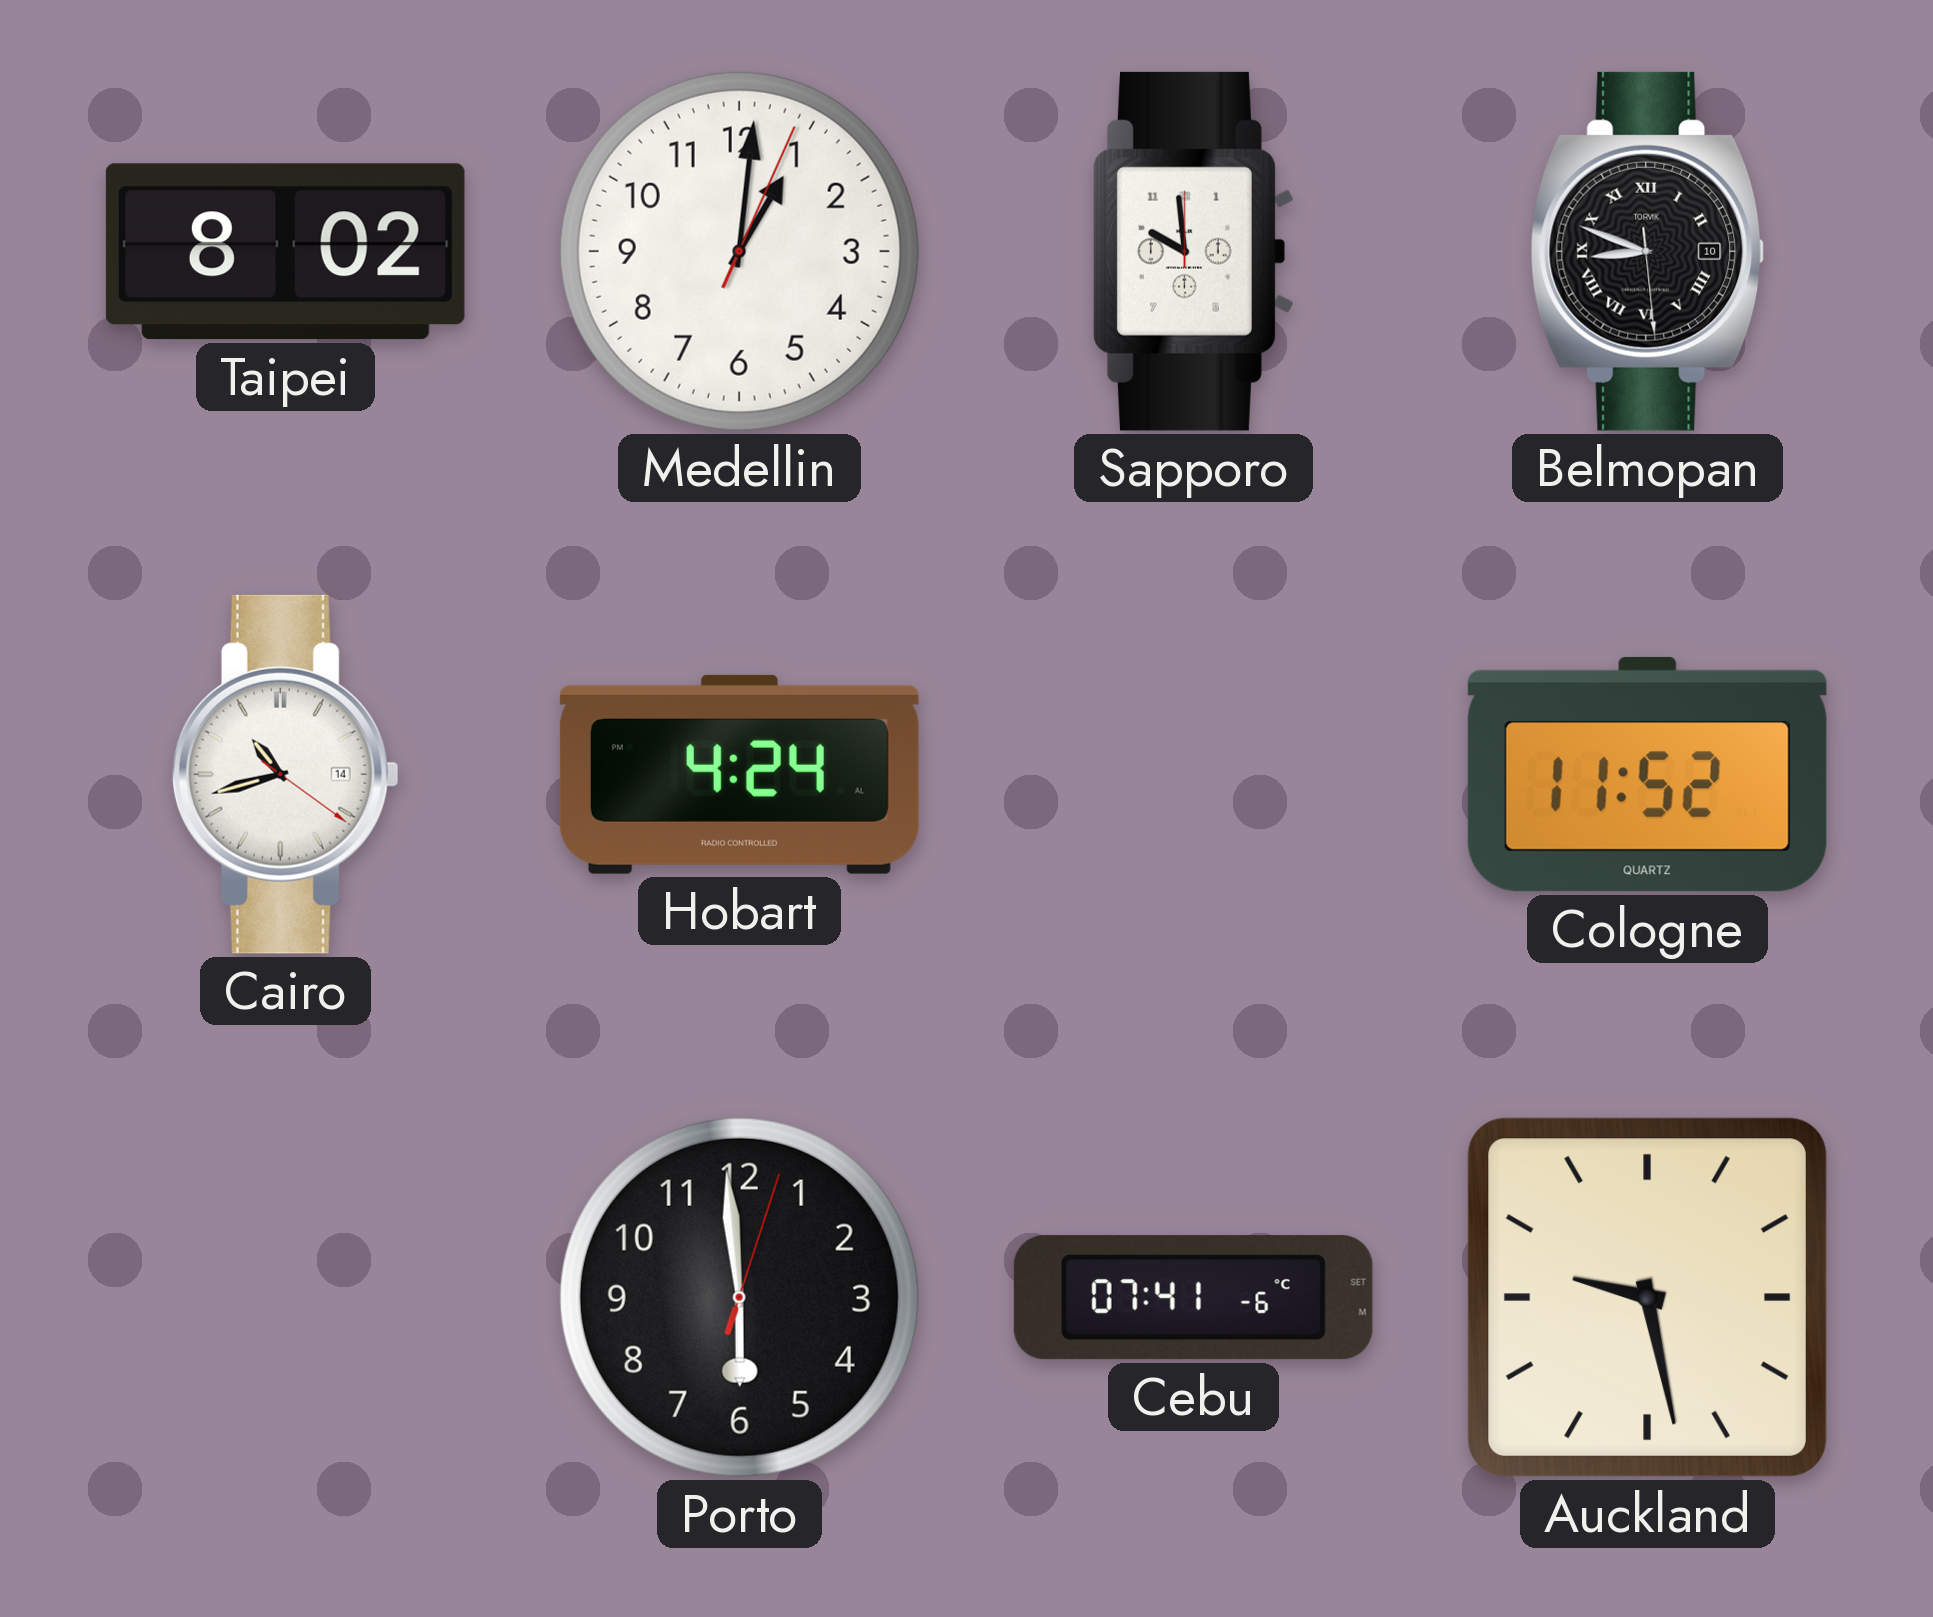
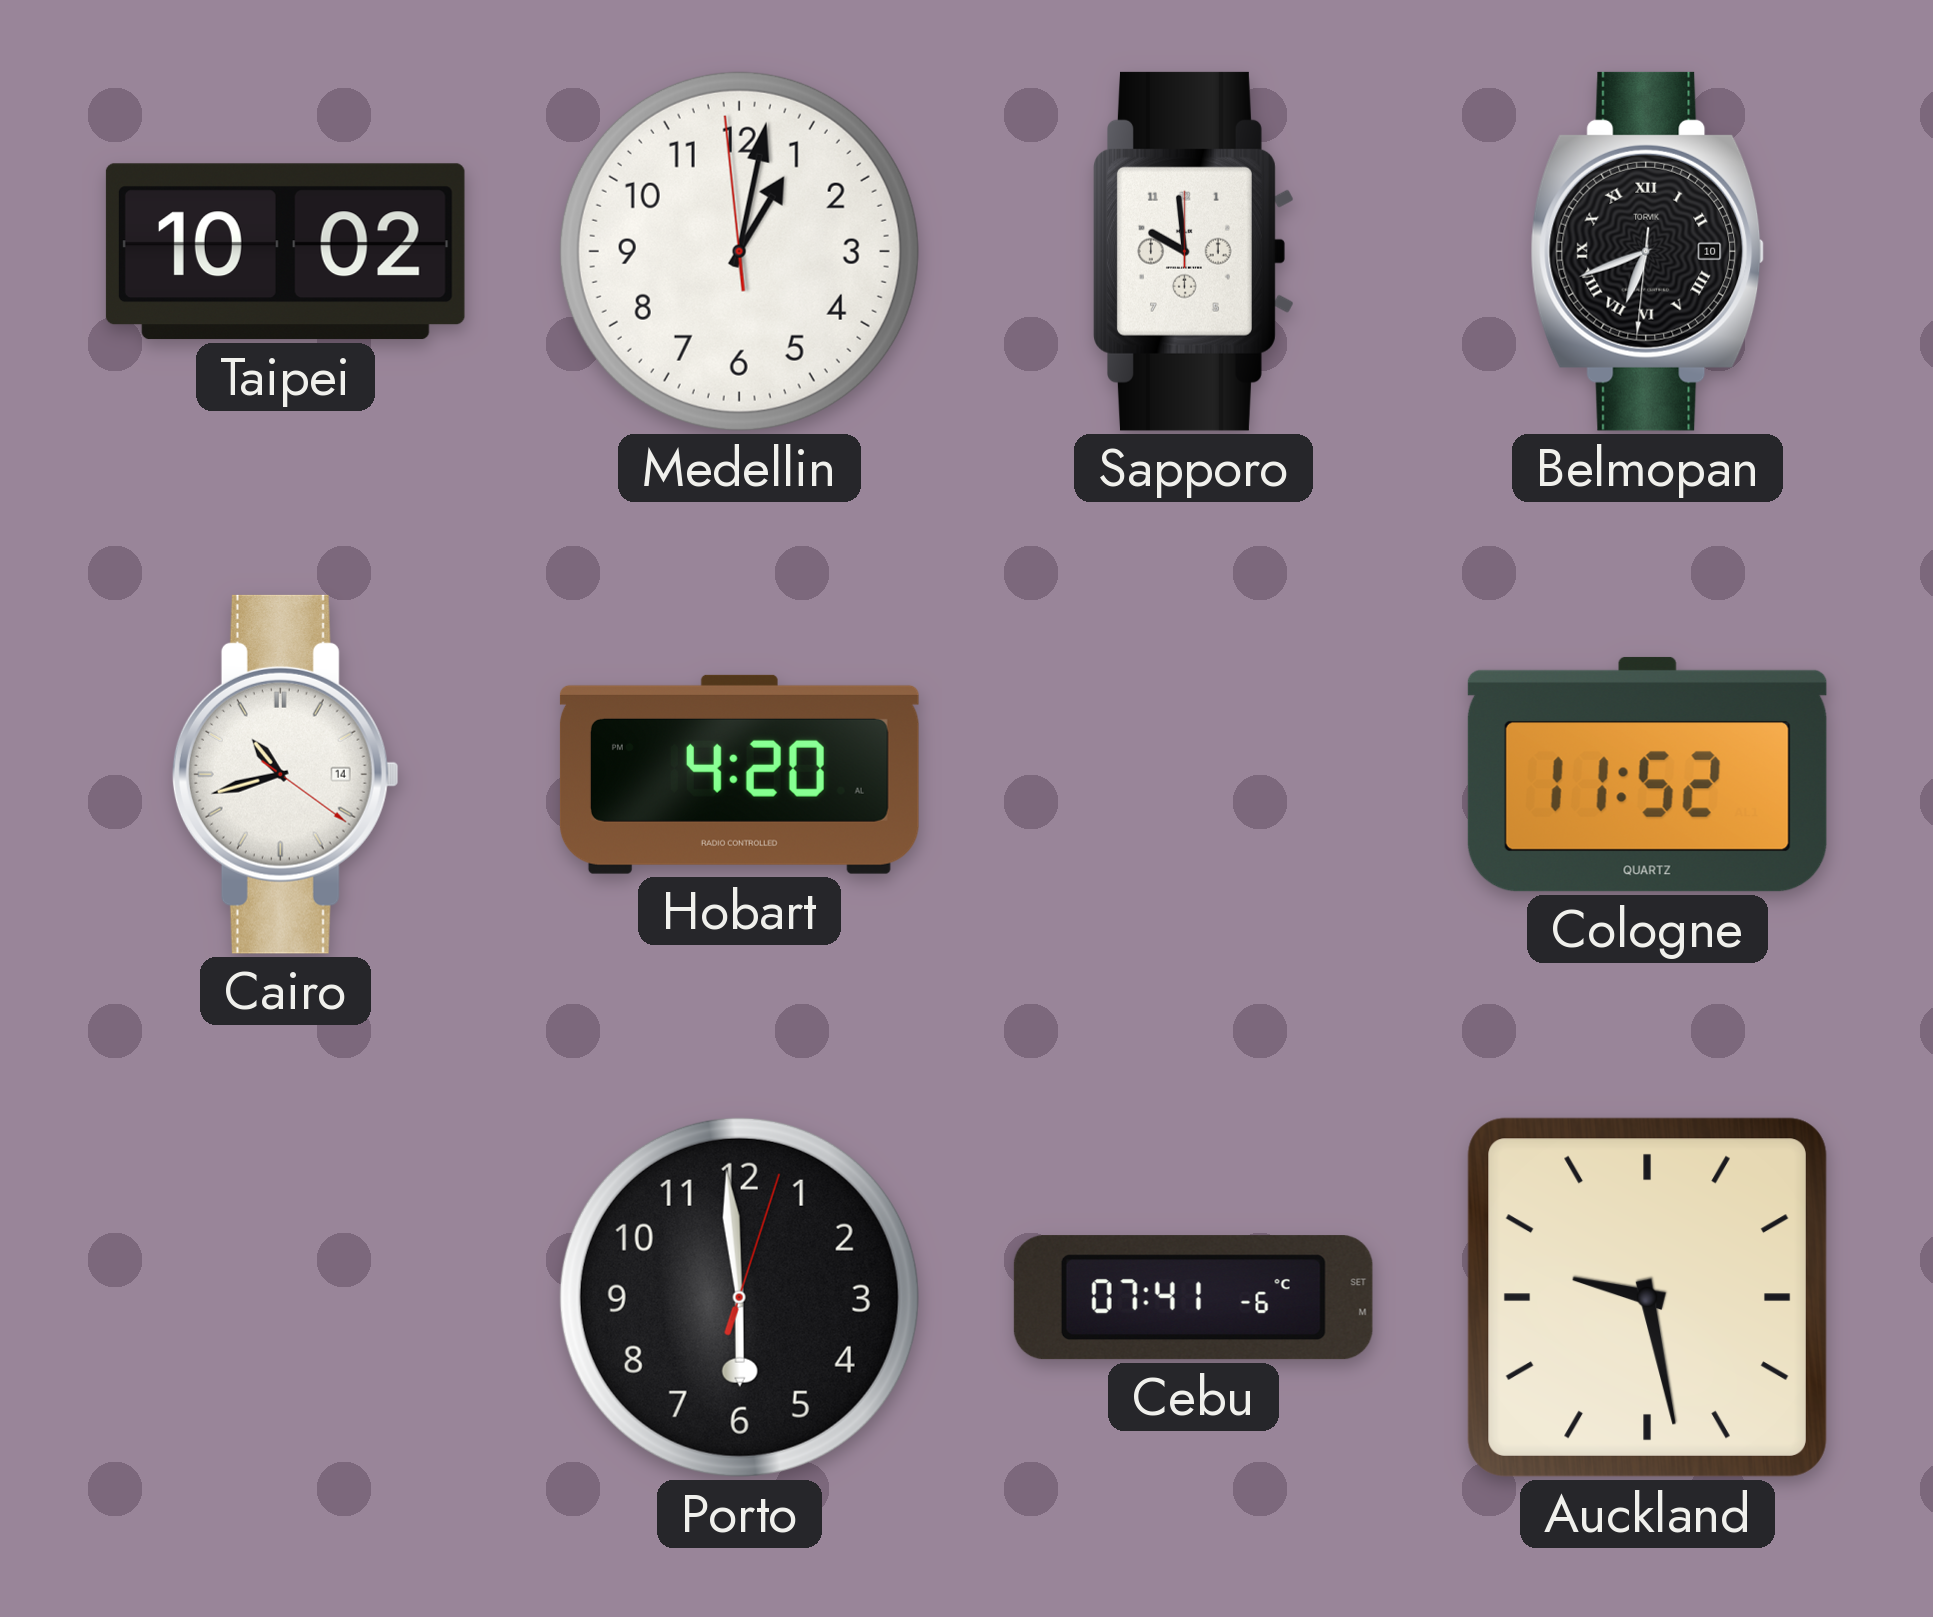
Taipei: 8:02 -> 10:02
Medellin: 1:01:04 -> 1:01:59
Belmopan: 8:48 -> 6:41
Hobart: 4:24 -> 4:20
